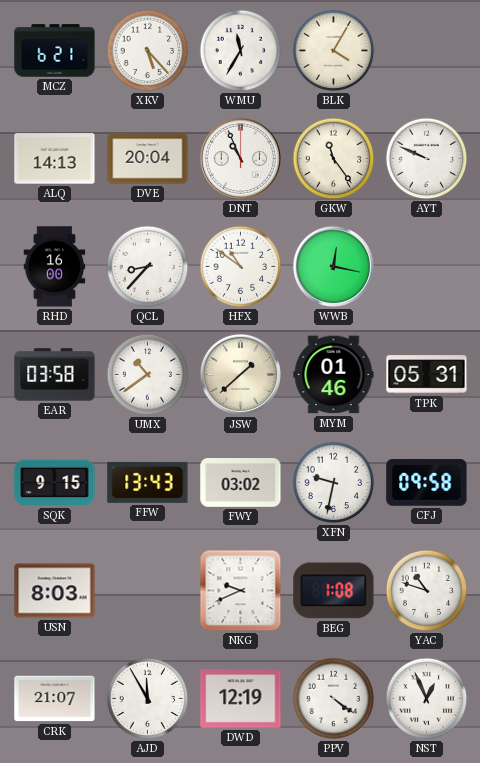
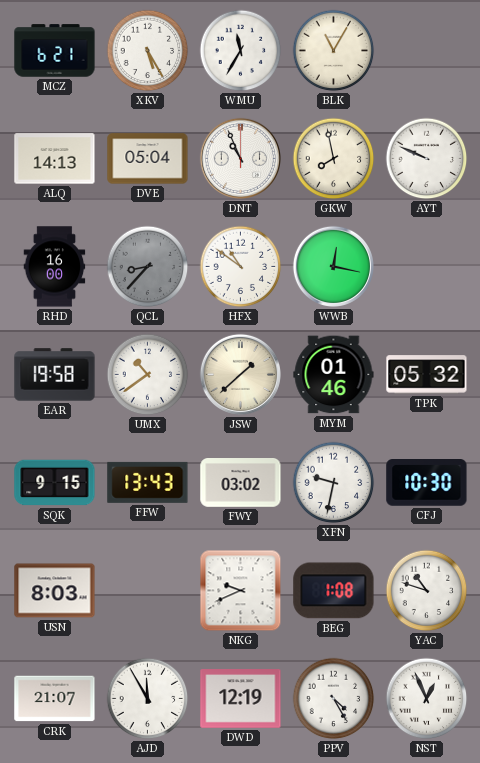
XKV: 5:23 -> 5:25
BLK: 4:05 -> 11:05
DVE: 20:04 -> 05:04
GKW: 11:24 -> 7:58
QCL dial: white -> grey
EAR: 03:58 -> 19:58
TPK: 05:31 -> 05:32
CFJ: 09:58 -> 10:30
PPV: 4:21 -> 4:25
